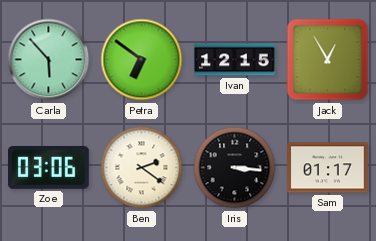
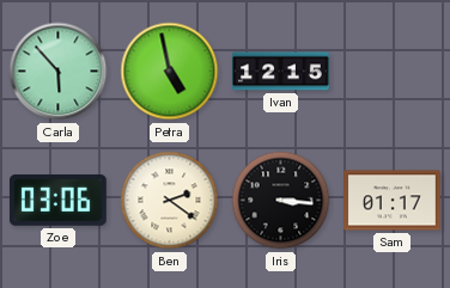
Petra: 6:51 -> 4:58
Jack: 12:55 -> none
